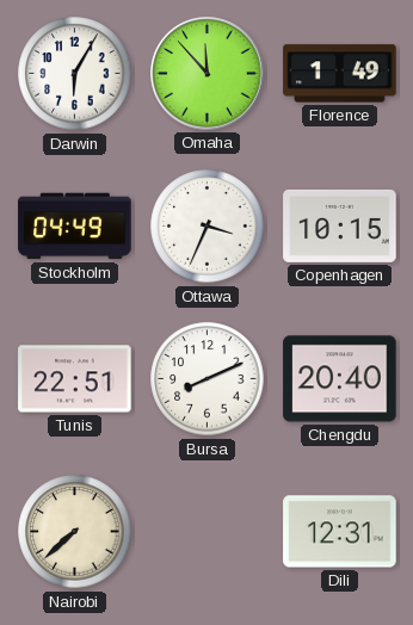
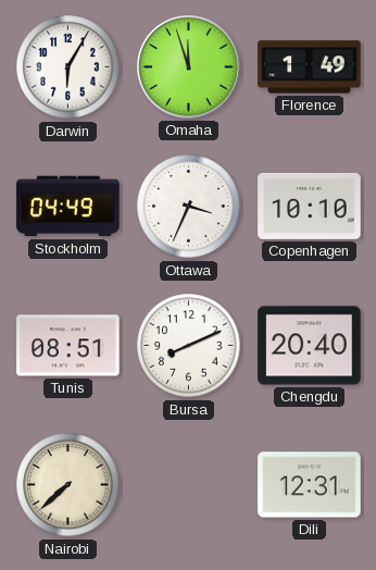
Omaha: 11:53 -> 11:57
Copenhagen: 10:15 -> 10:10
Tunis: 22:51 -> 08:51
